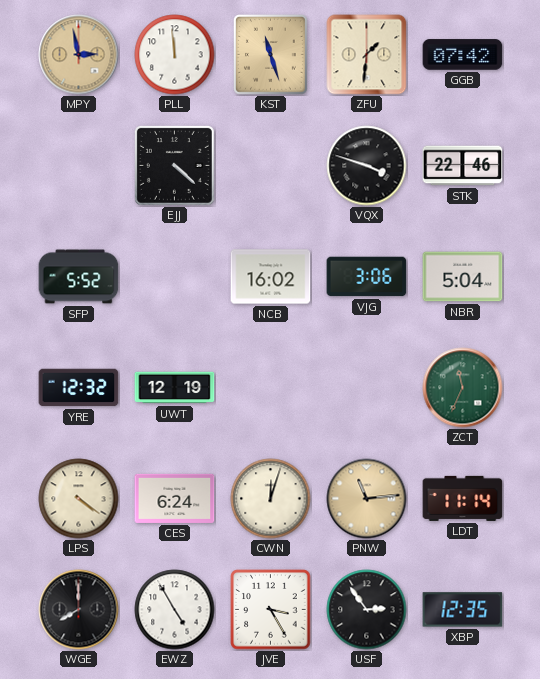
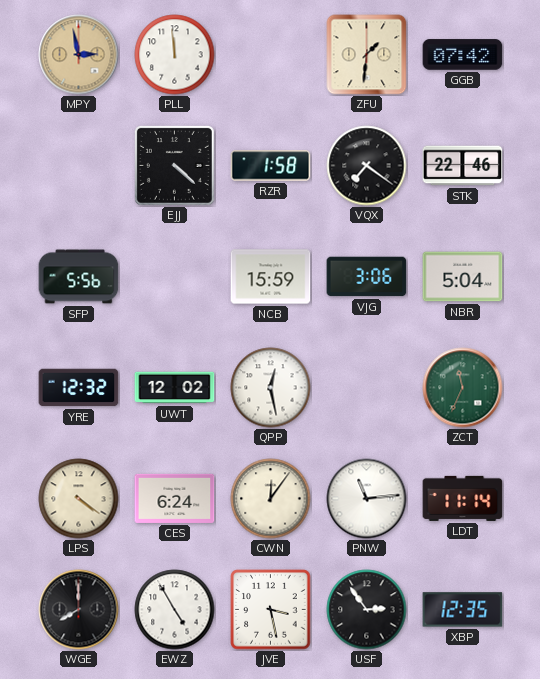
KST: 11:27 -> none
RZR: none -> 1:58
VQX: 3:48 -> 7:21
SFP: 5:52 -> 5:56
NCB: 16:02 -> 15:59
UWT: 12:19 -> 12:02
QPP: none -> 12:28
CWN: 12:03 -> 12:06
PNW dial: champagne -> white
JVE: 3:25 -> 3:28
